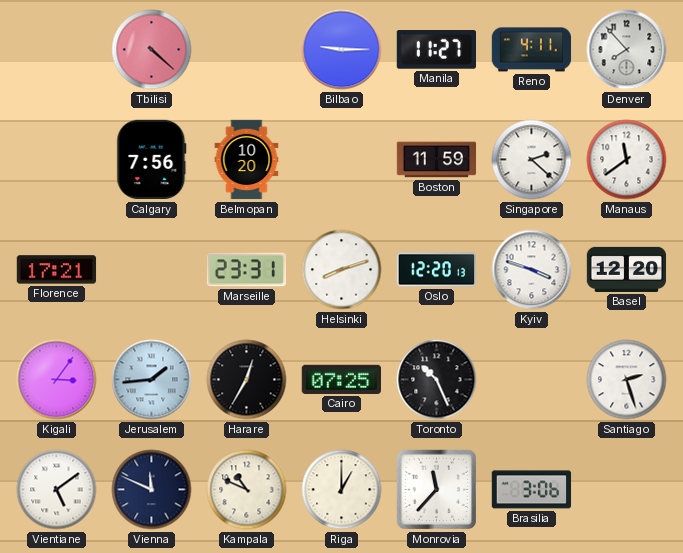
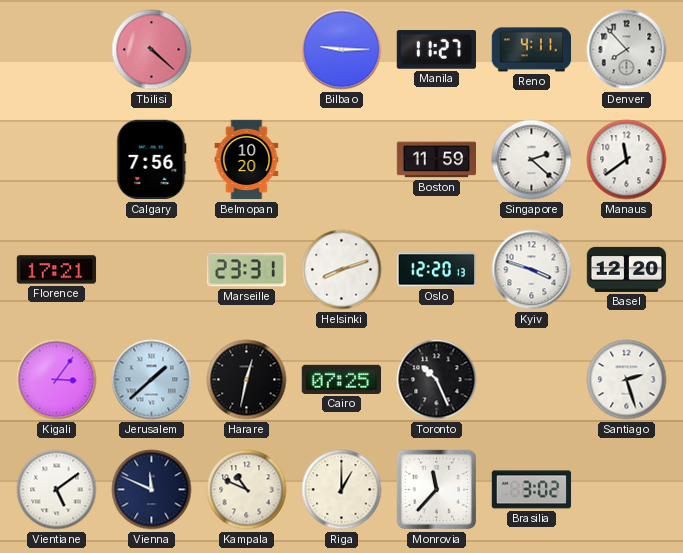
Jerusalem: 1:44 -> 1:38
Harare: 12:35 -> 12:32
Brasilia: 3:06 -> 3:02
